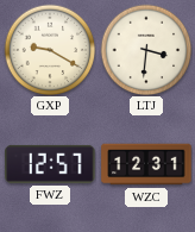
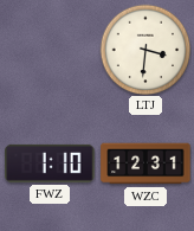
GXP: 9:20 -> none
FWZ: 12:57 -> 1:10
